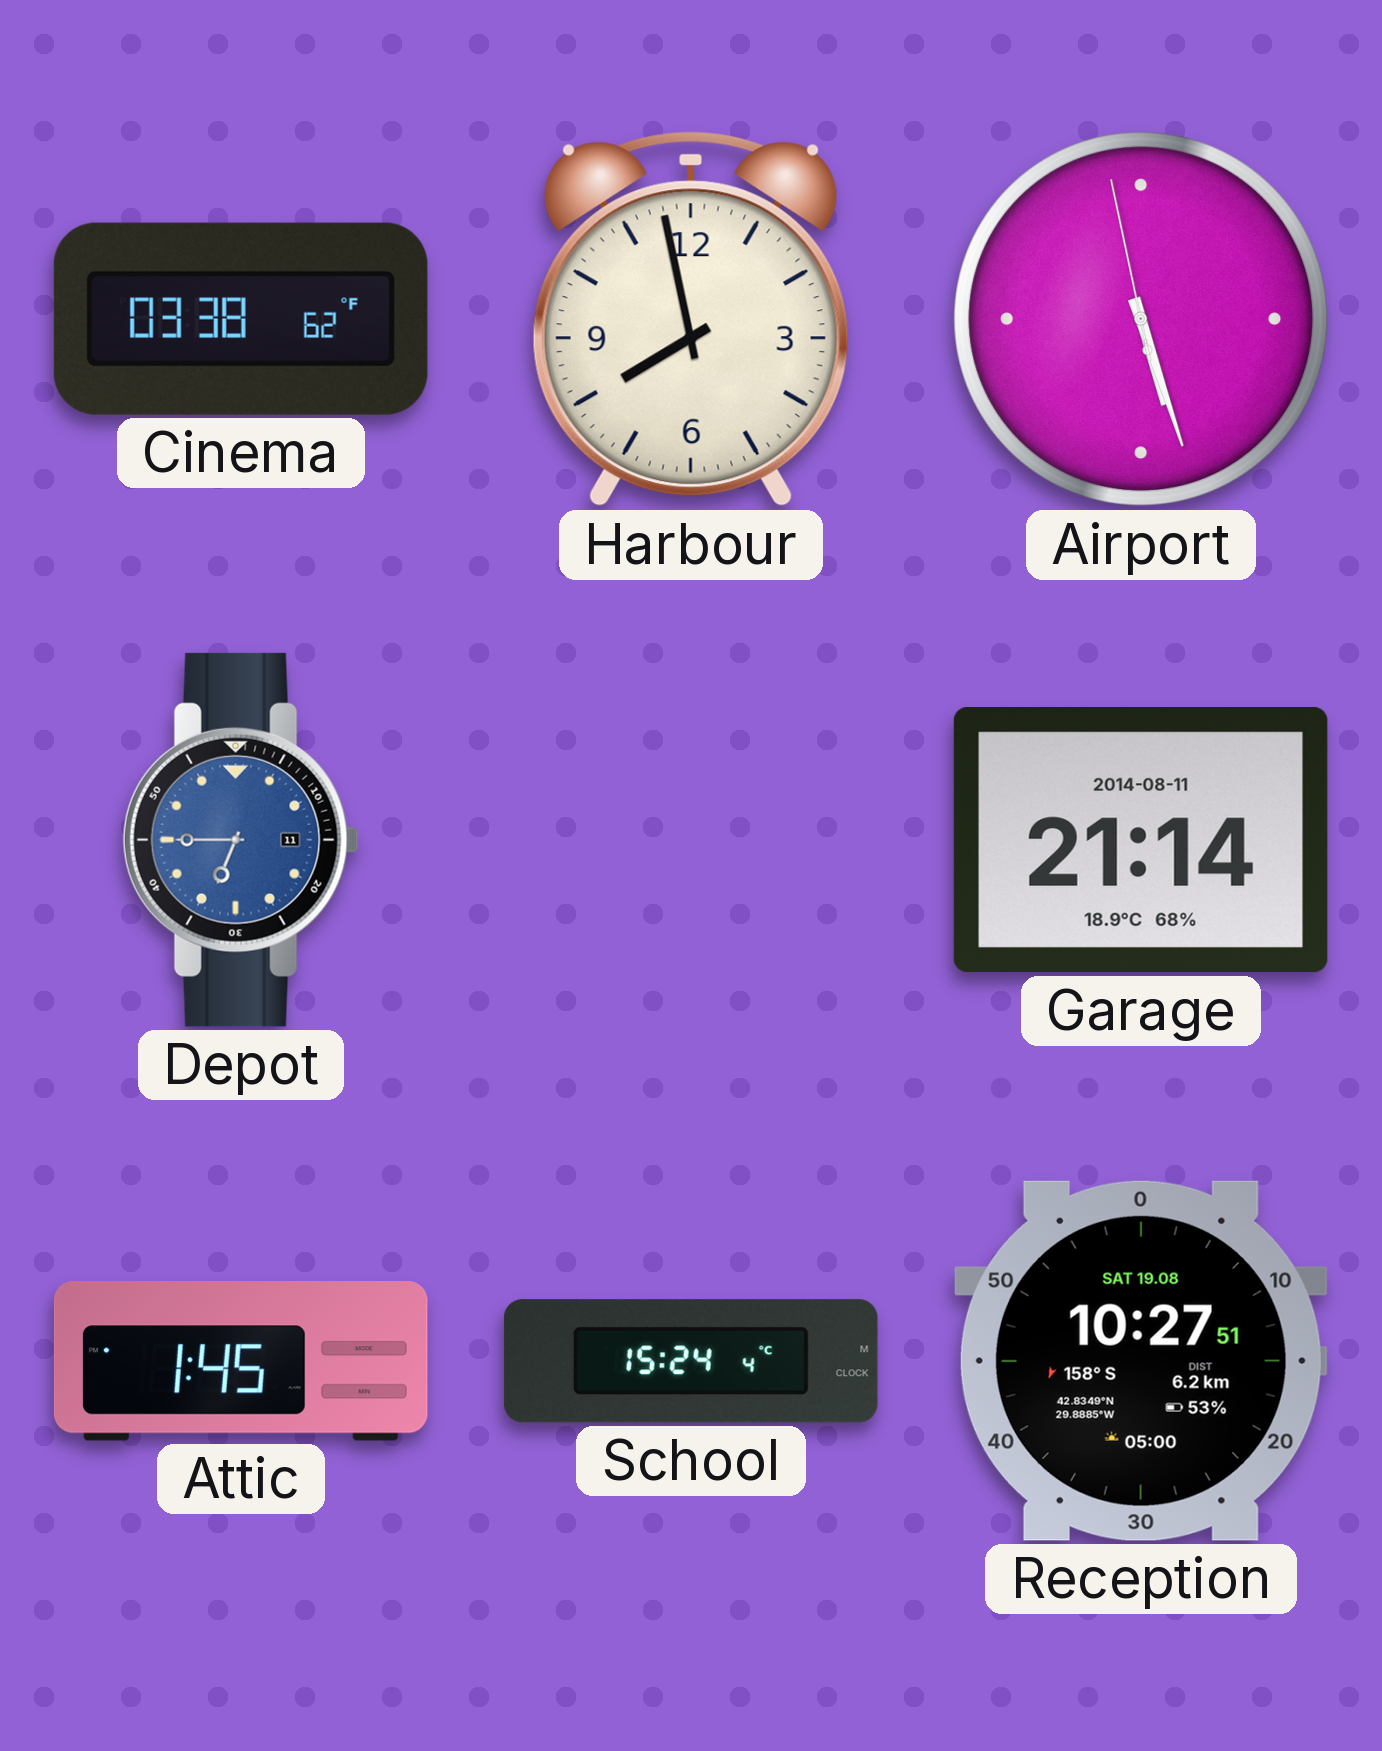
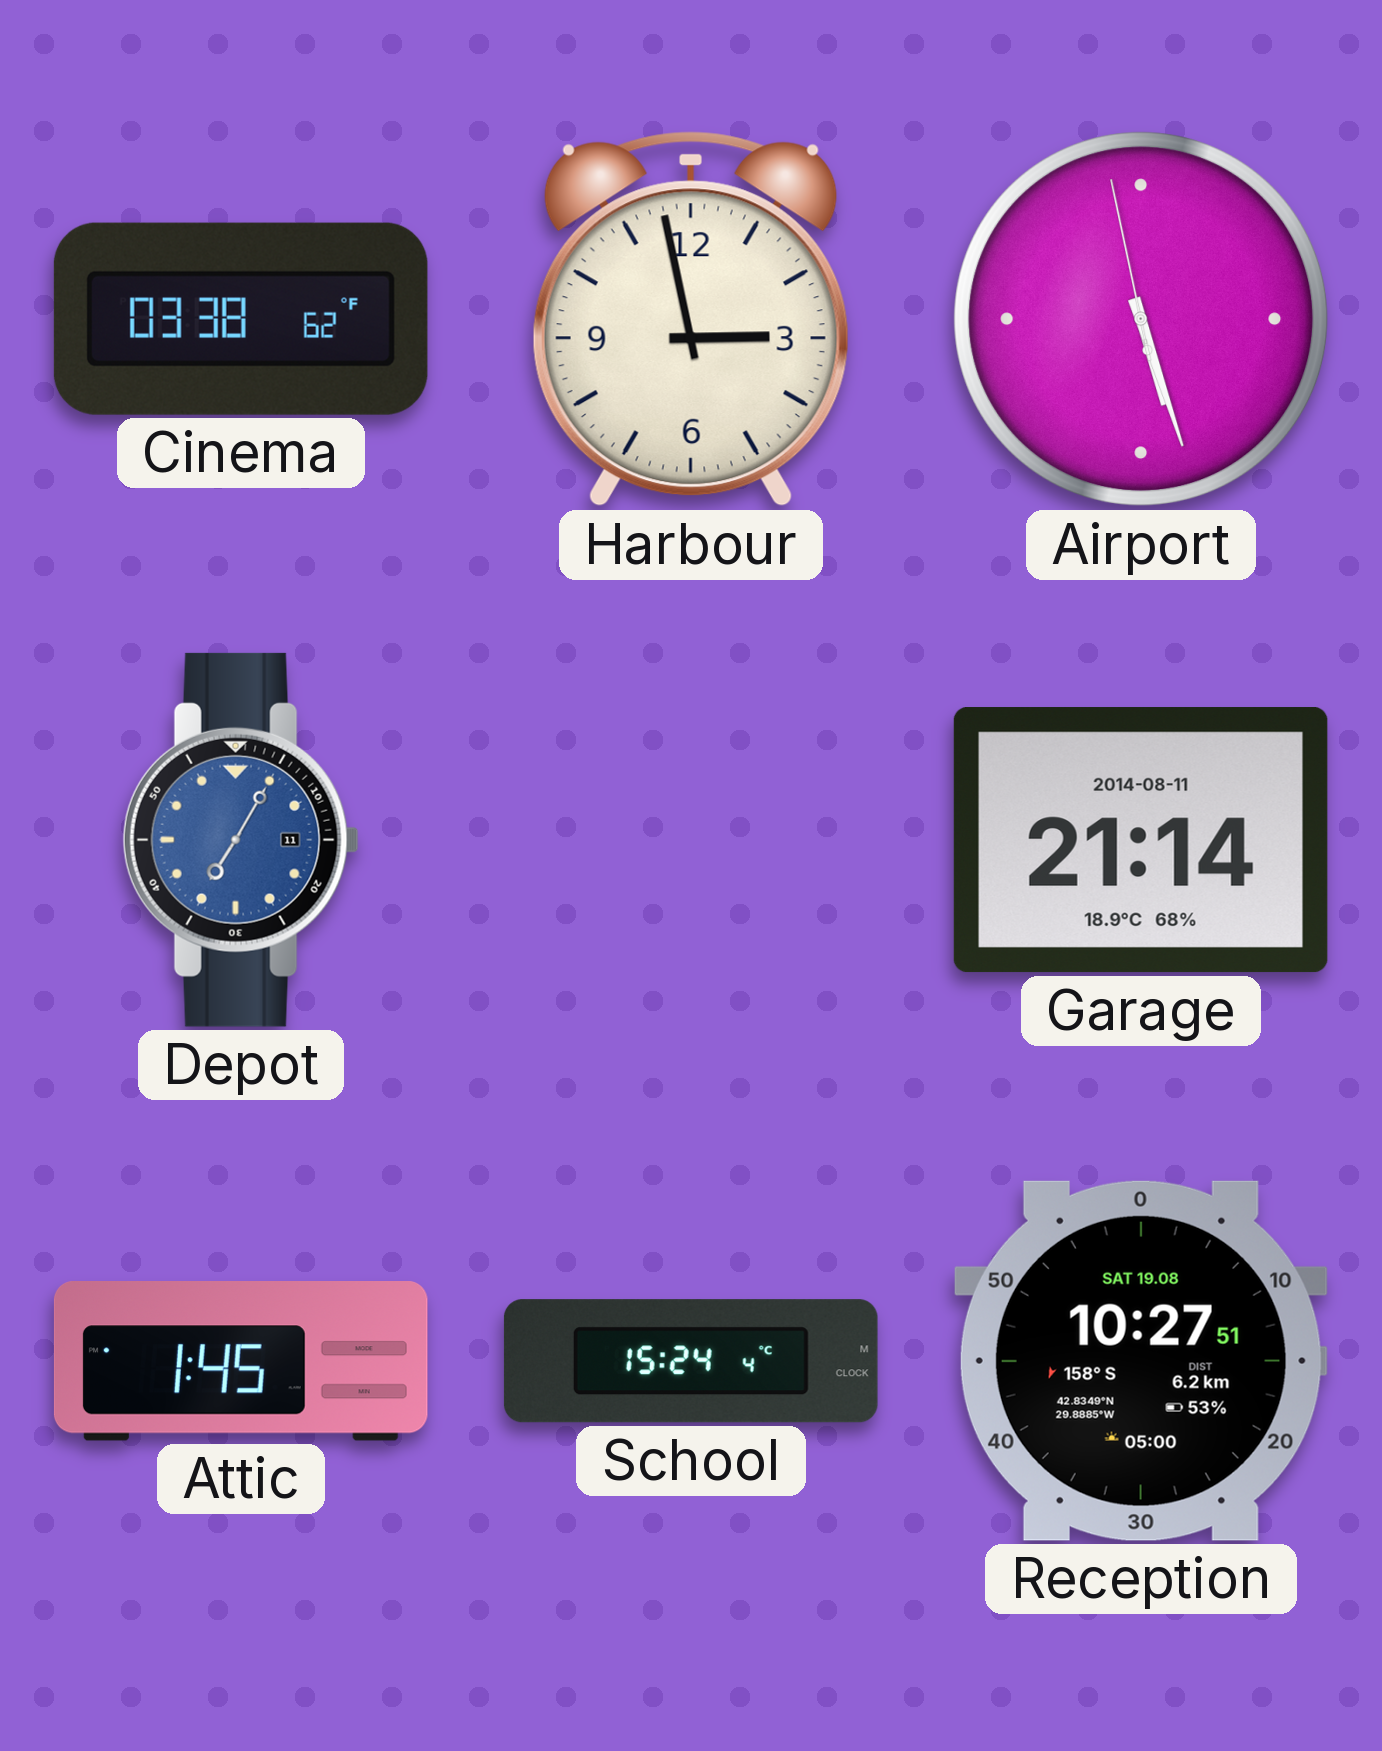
Harbour: 7:58 -> 2:58
Depot: 6:45 -> 7:05
